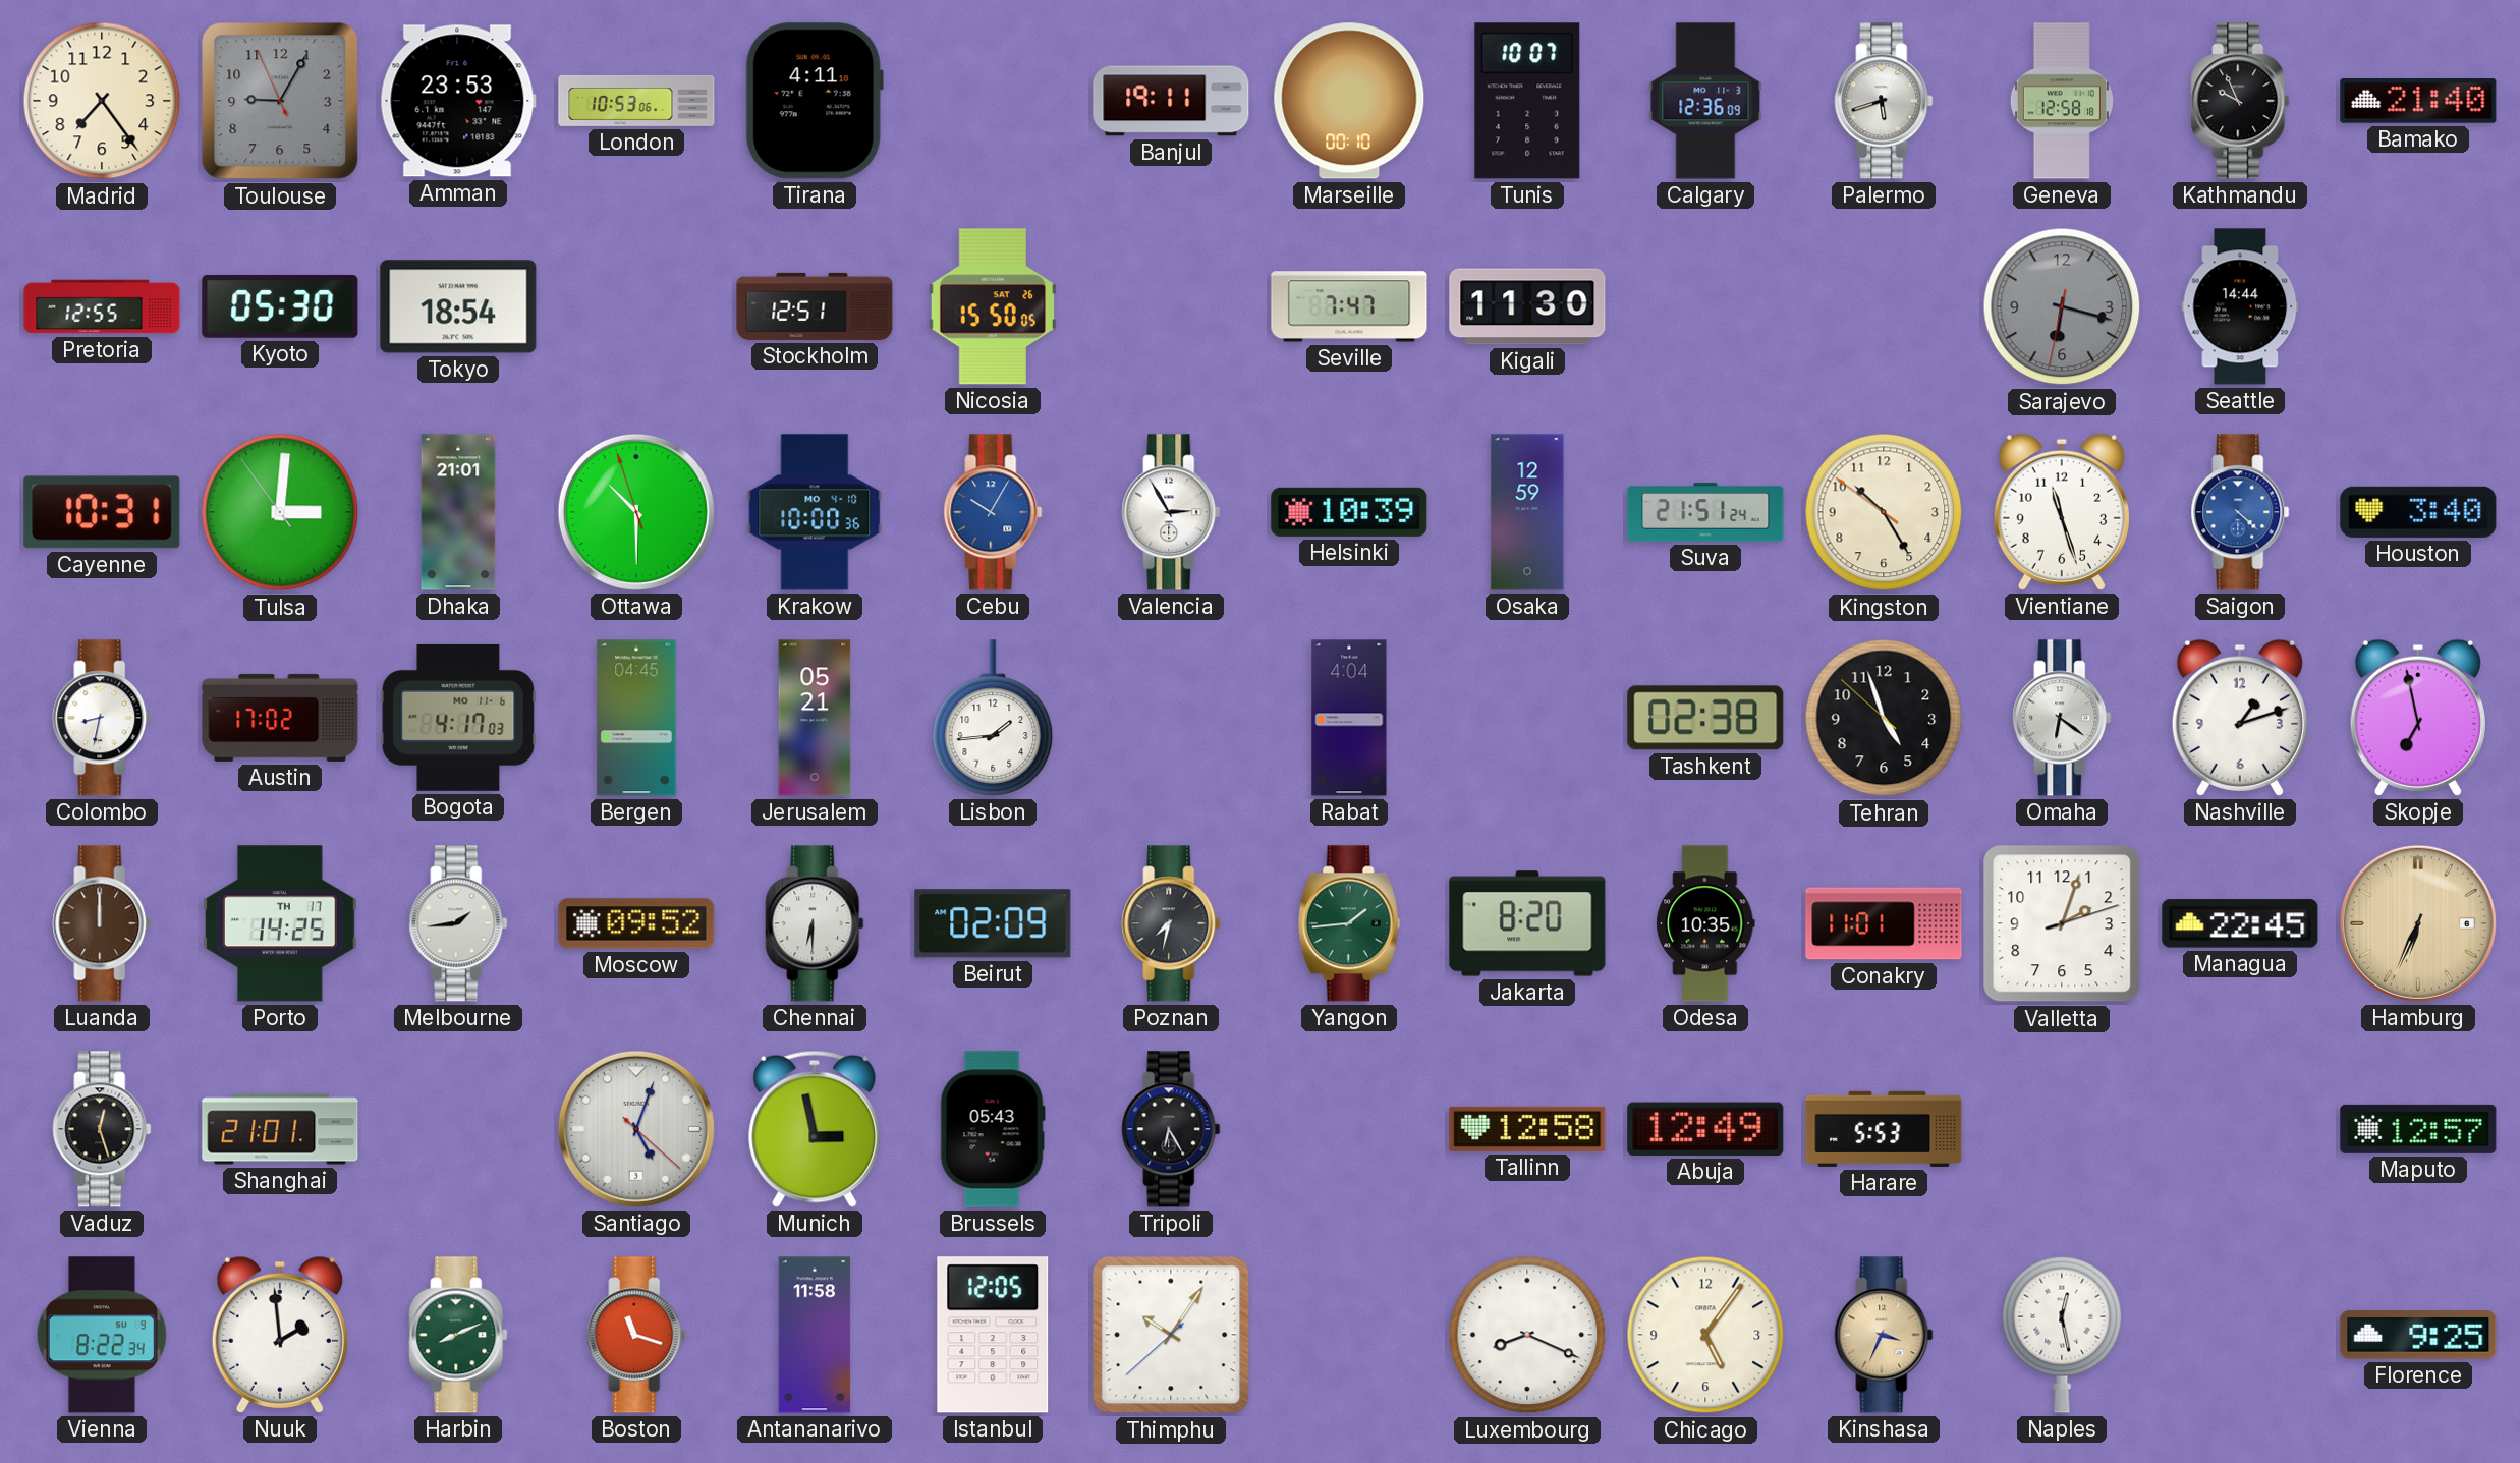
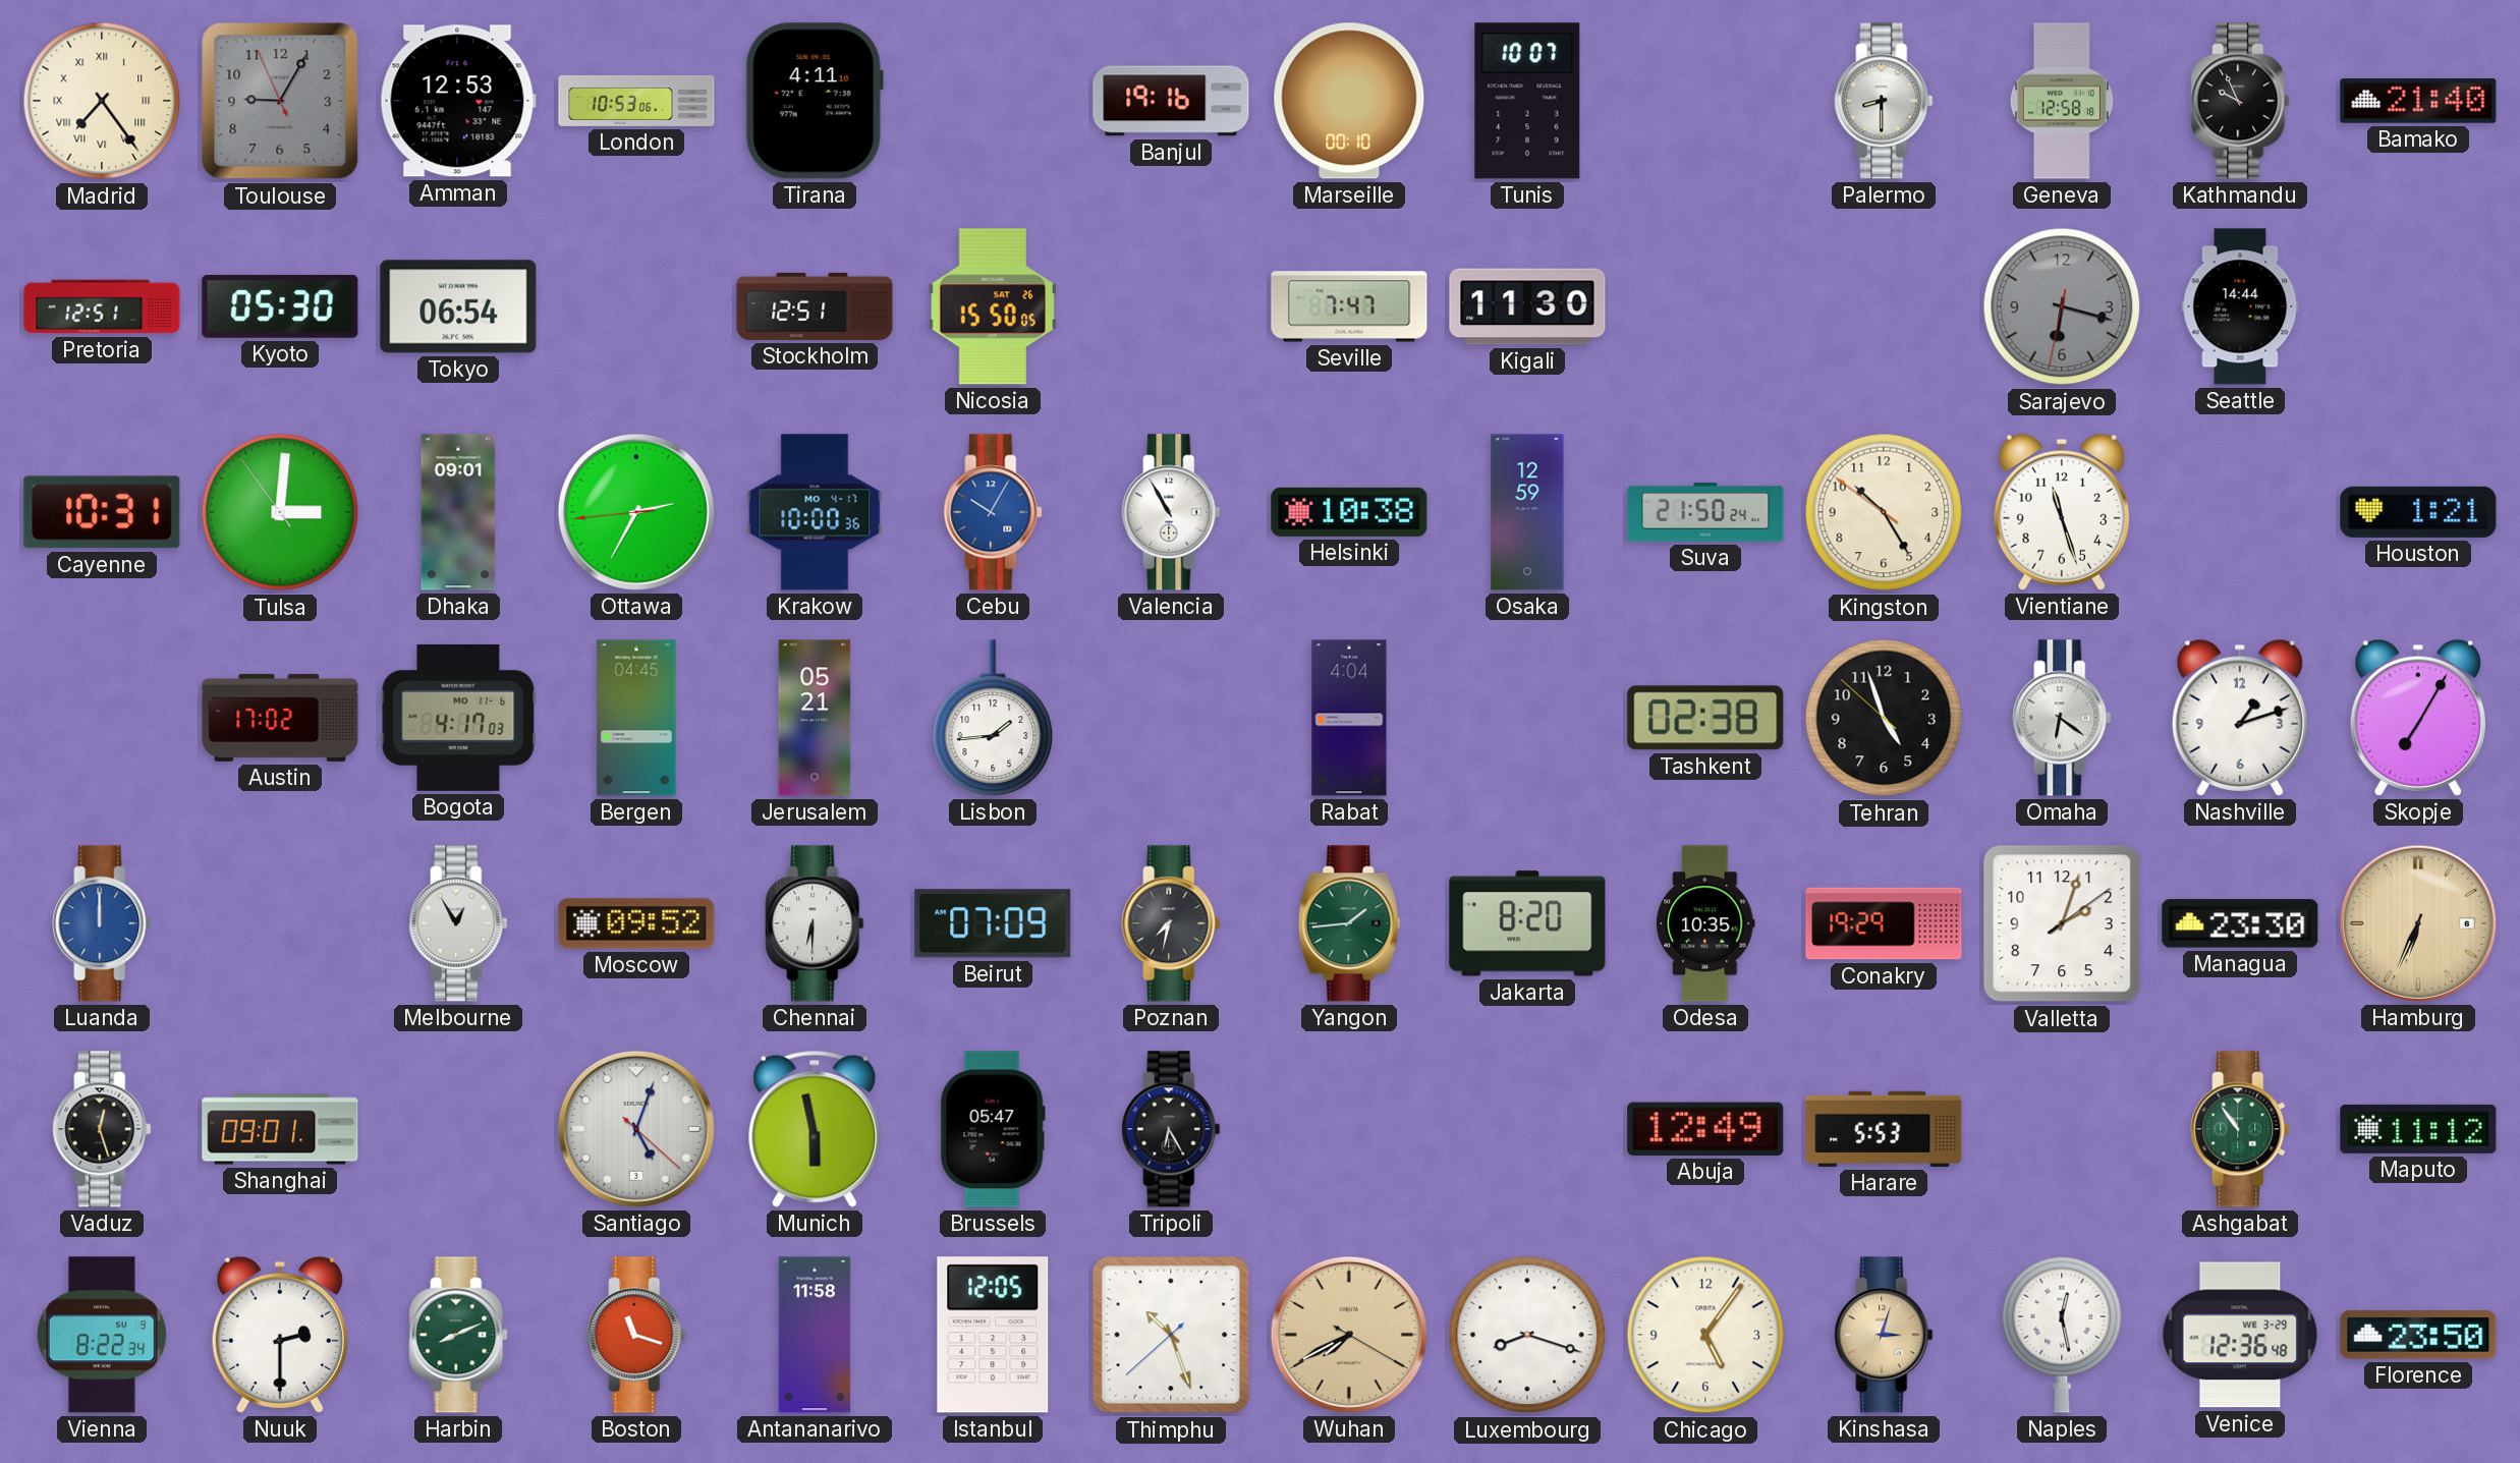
Madrid numerals: Arabic -> Roman
Amman: 23:53 -> 12:53
Banjul: 19:11 -> 19:16
Calgary: 12:36 -> none
Palermo: 5:42 -> 8:30
Pretoria: 12:55 -> 12:51
Tokyo: 18:54 -> 06:54
Dhaka: 21:01 -> 09:01
Ottawa: 10:29 -> 2:34
Krakow date: MO 4-10 -> MO 4-17
Valencia: 2:55 -> 10:55
Helsinki: 10:39 -> 10:38
Suva: 21:51 -> 21:50
Saigon: 4:22 -> none
Houston: 3:40 -> 1:21
Colombo: 8:32 -> none
Skopje: 6:58 -> 7:05
Luanda dial: brown -> blue
Porto: 14:25 -> none
Melbourne: 1:44 -> 12:55
Beirut: 02:09 -> 07:09
Conakry: 11:01 -> 19:29
Valletta: 2:03:12 -> 2:03:09
Managua: 22:45 -> 23:30
Shanghai: 21:01 -> 09:01
Munich: 2:58 -> 5:58
Brussels: 05:43 -> 05:47
Tallinn: 12:58 -> none
Ashgabat: none -> 10:54
Maputo: 12:57 -> 11:12
Nuuk: 1:59 -> 2:30
Thimphu: 10:05 -> 10:26
Wuhan: none -> 7:40
Luxembourg: 8:19 -> 8:18
Kinshasa: 3:34 -> 3:03
Venice: none -> 12:36
Florence: 9:25 -> 23:50
